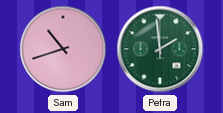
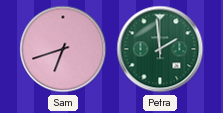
Sam: 10:42 -> 6:42
